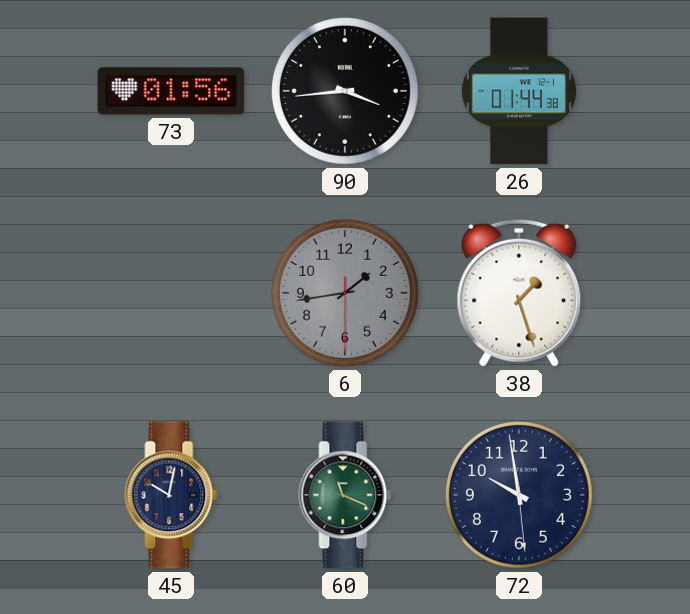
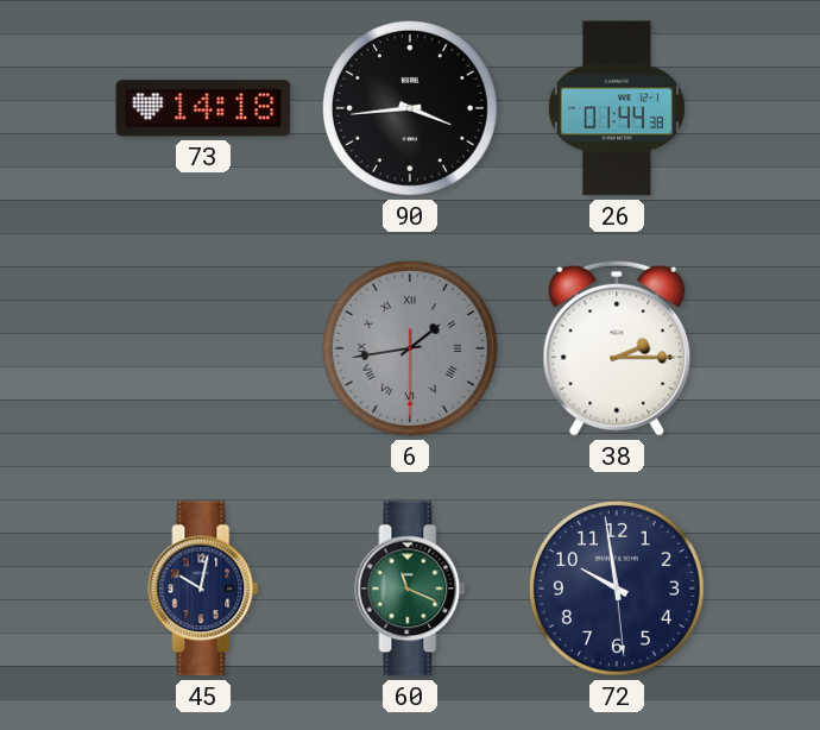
73: 01:56 -> 14:18
6 numerals: Arabic -> Roman
38: 1:27 -> 2:15
